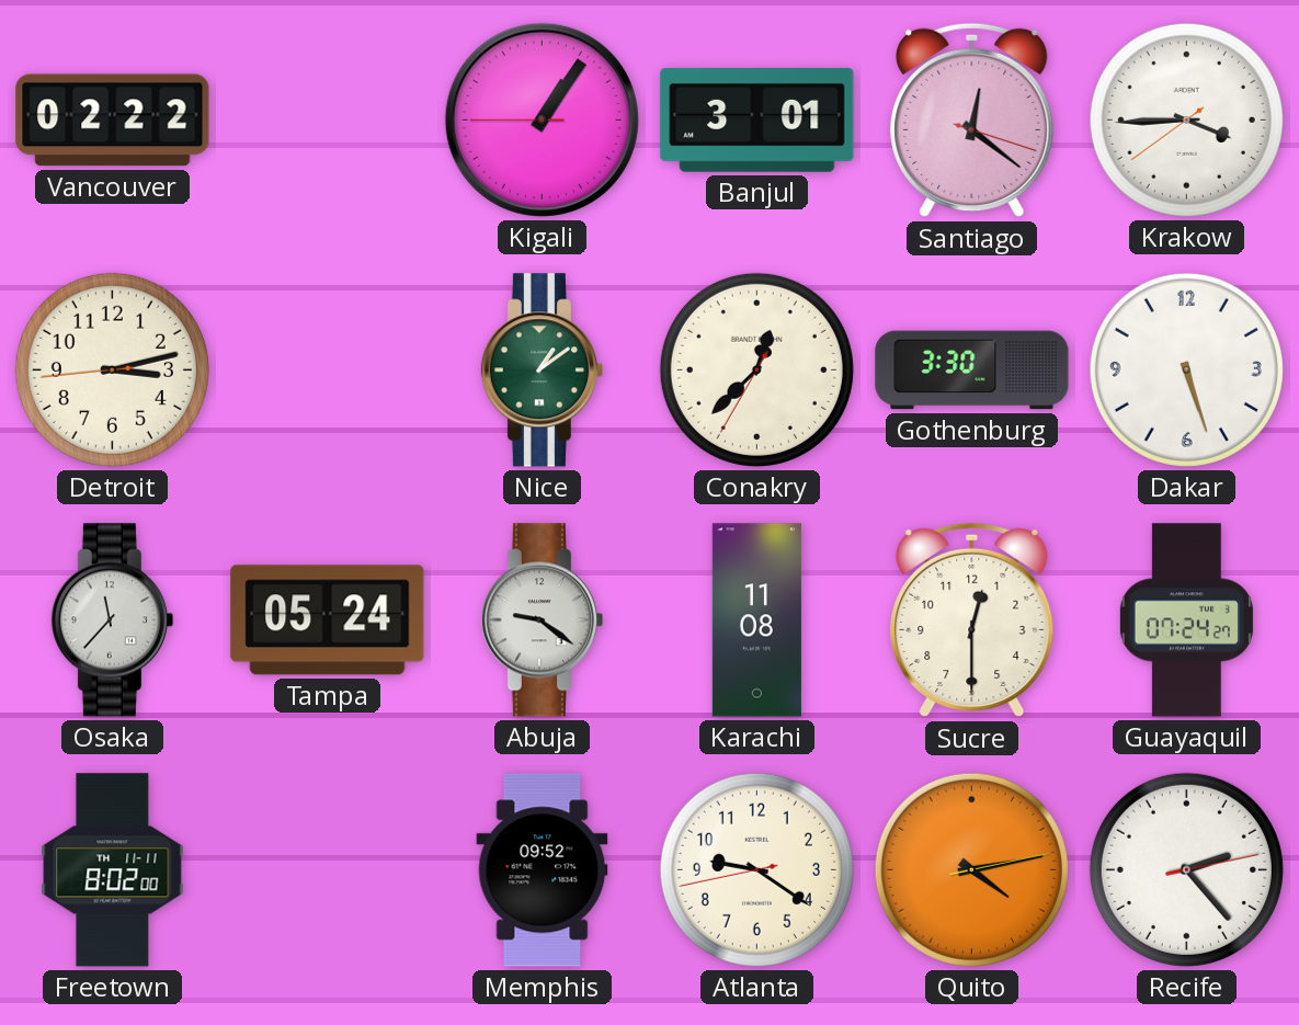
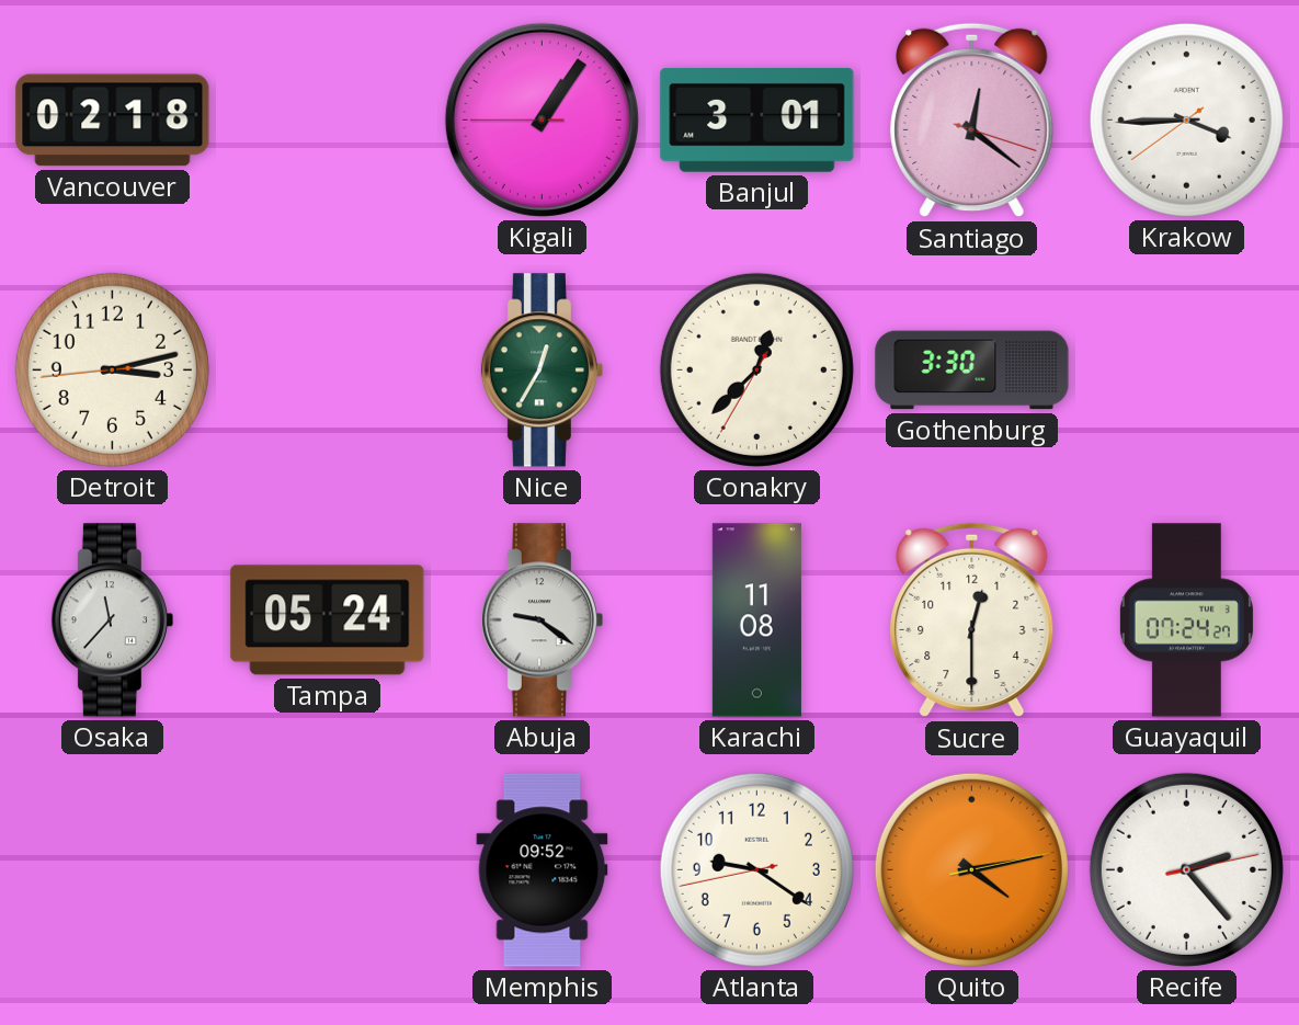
Vancouver: 02:22 -> 02:18
Nice: 1:09 -> 12:35
Dakar: 5:27 -> none
Freetown: 8:02 -> none
